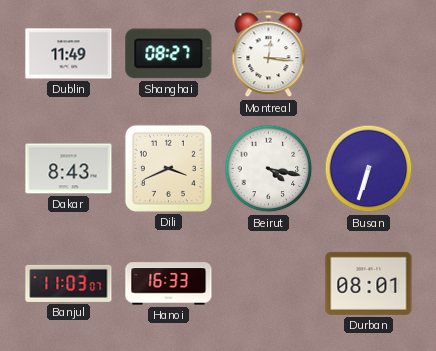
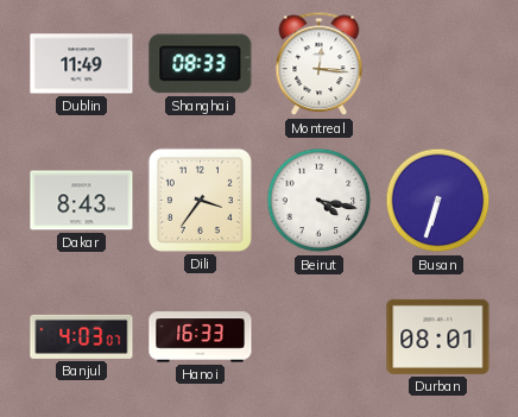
Shanghai: 08:27 -> 08:33
Dili: 3:41 -> 3:36
Banjul: 11:03 -> 4:03
